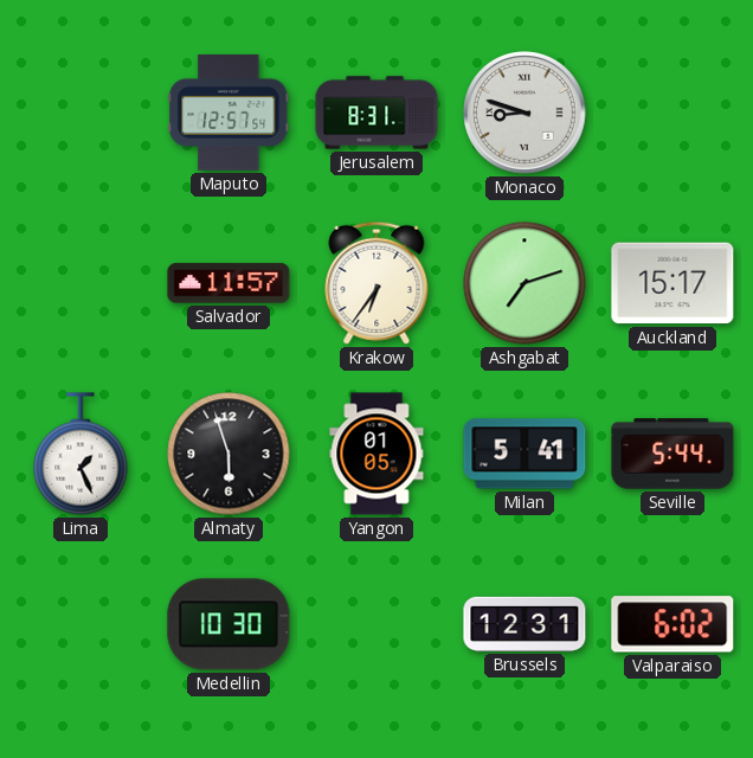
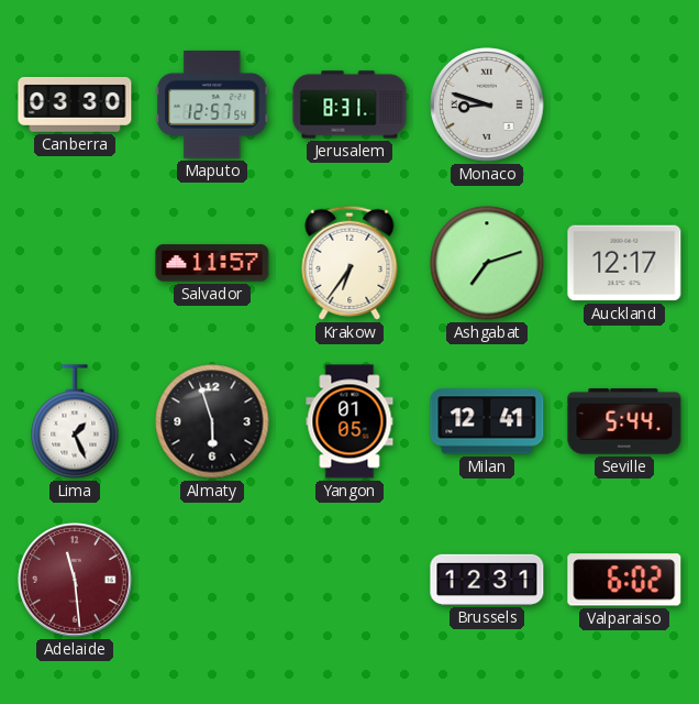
Canberra: none -> 03:30
Auckland: 15:17 -> 12:17
Milan: 5:41 -> 12:41
Adelaide: none -> 11:29
Medellin: 10:30 -> none
